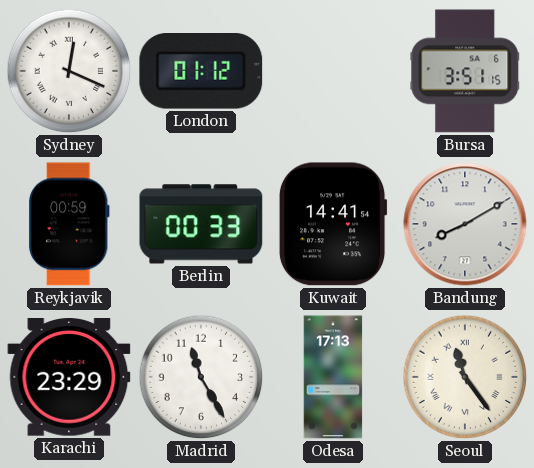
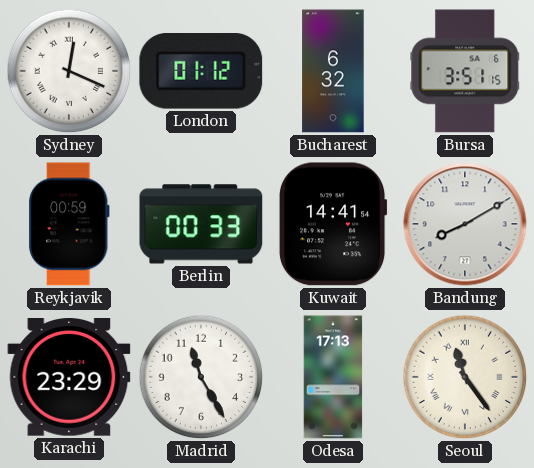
Bucharest: none -> 6:32
